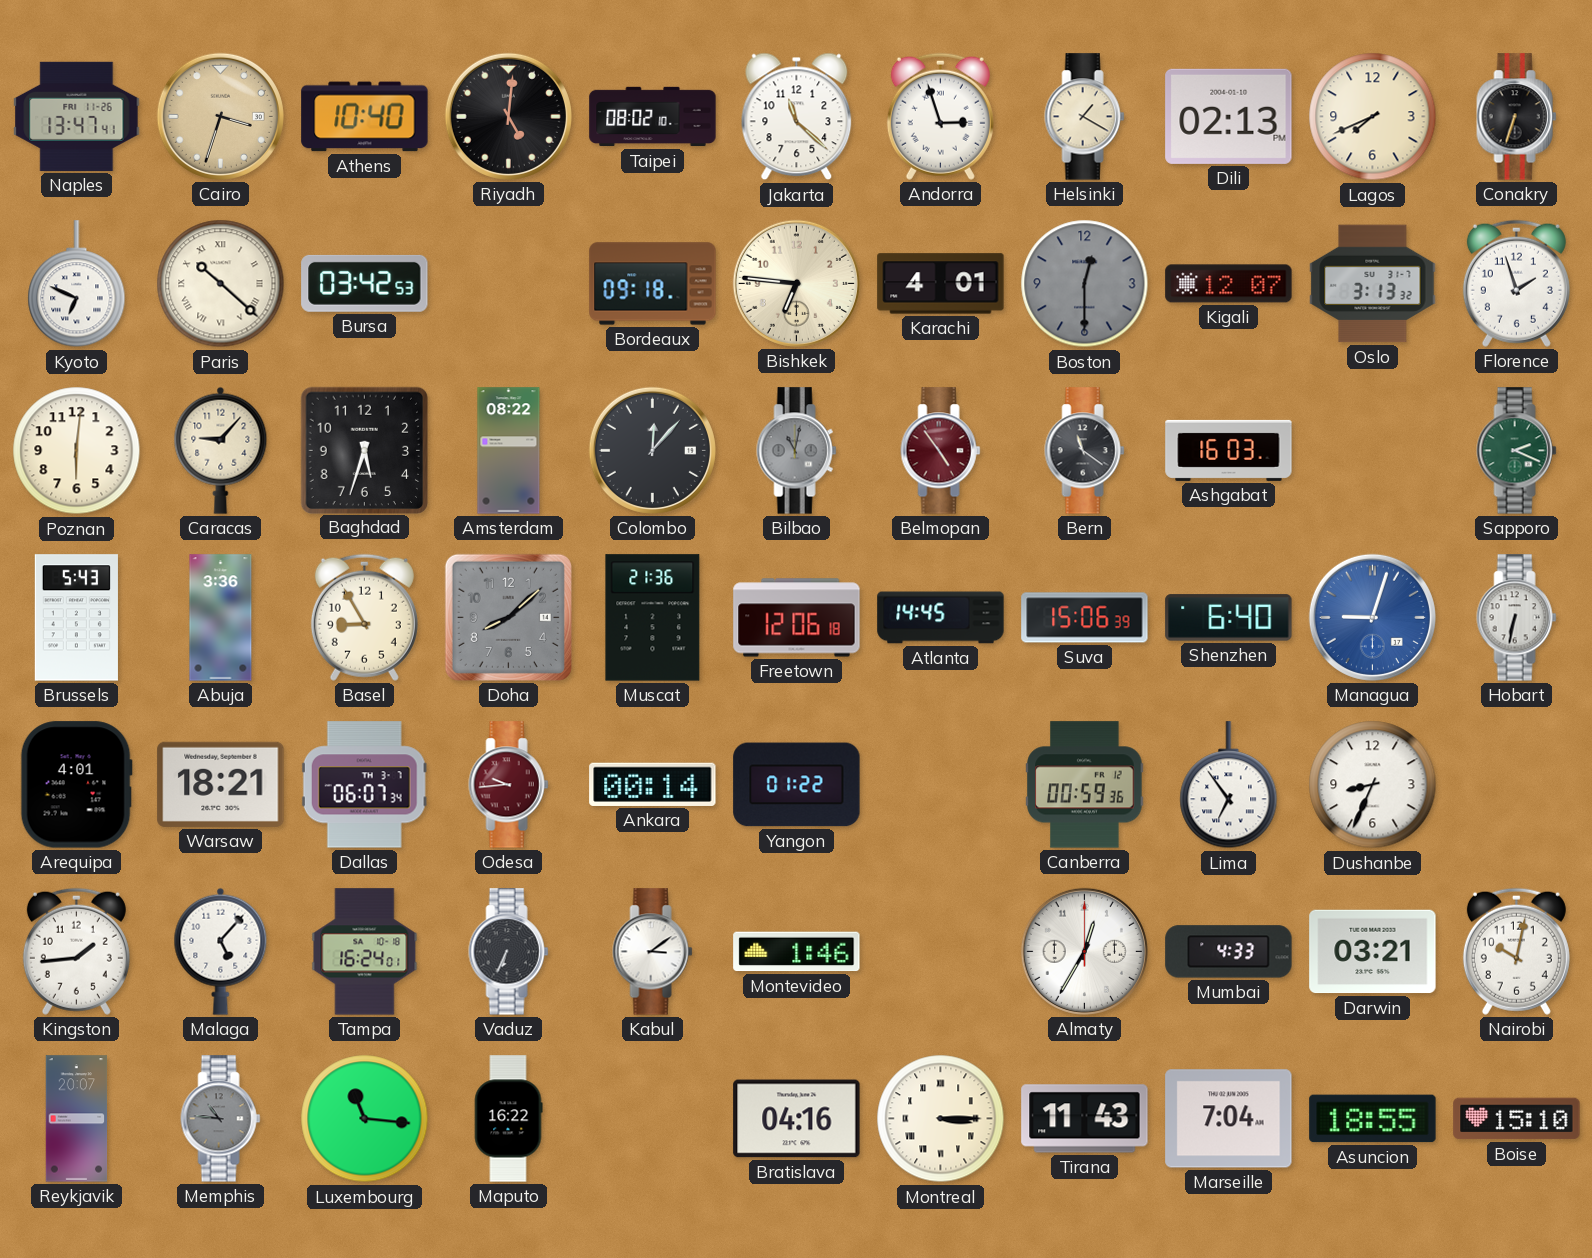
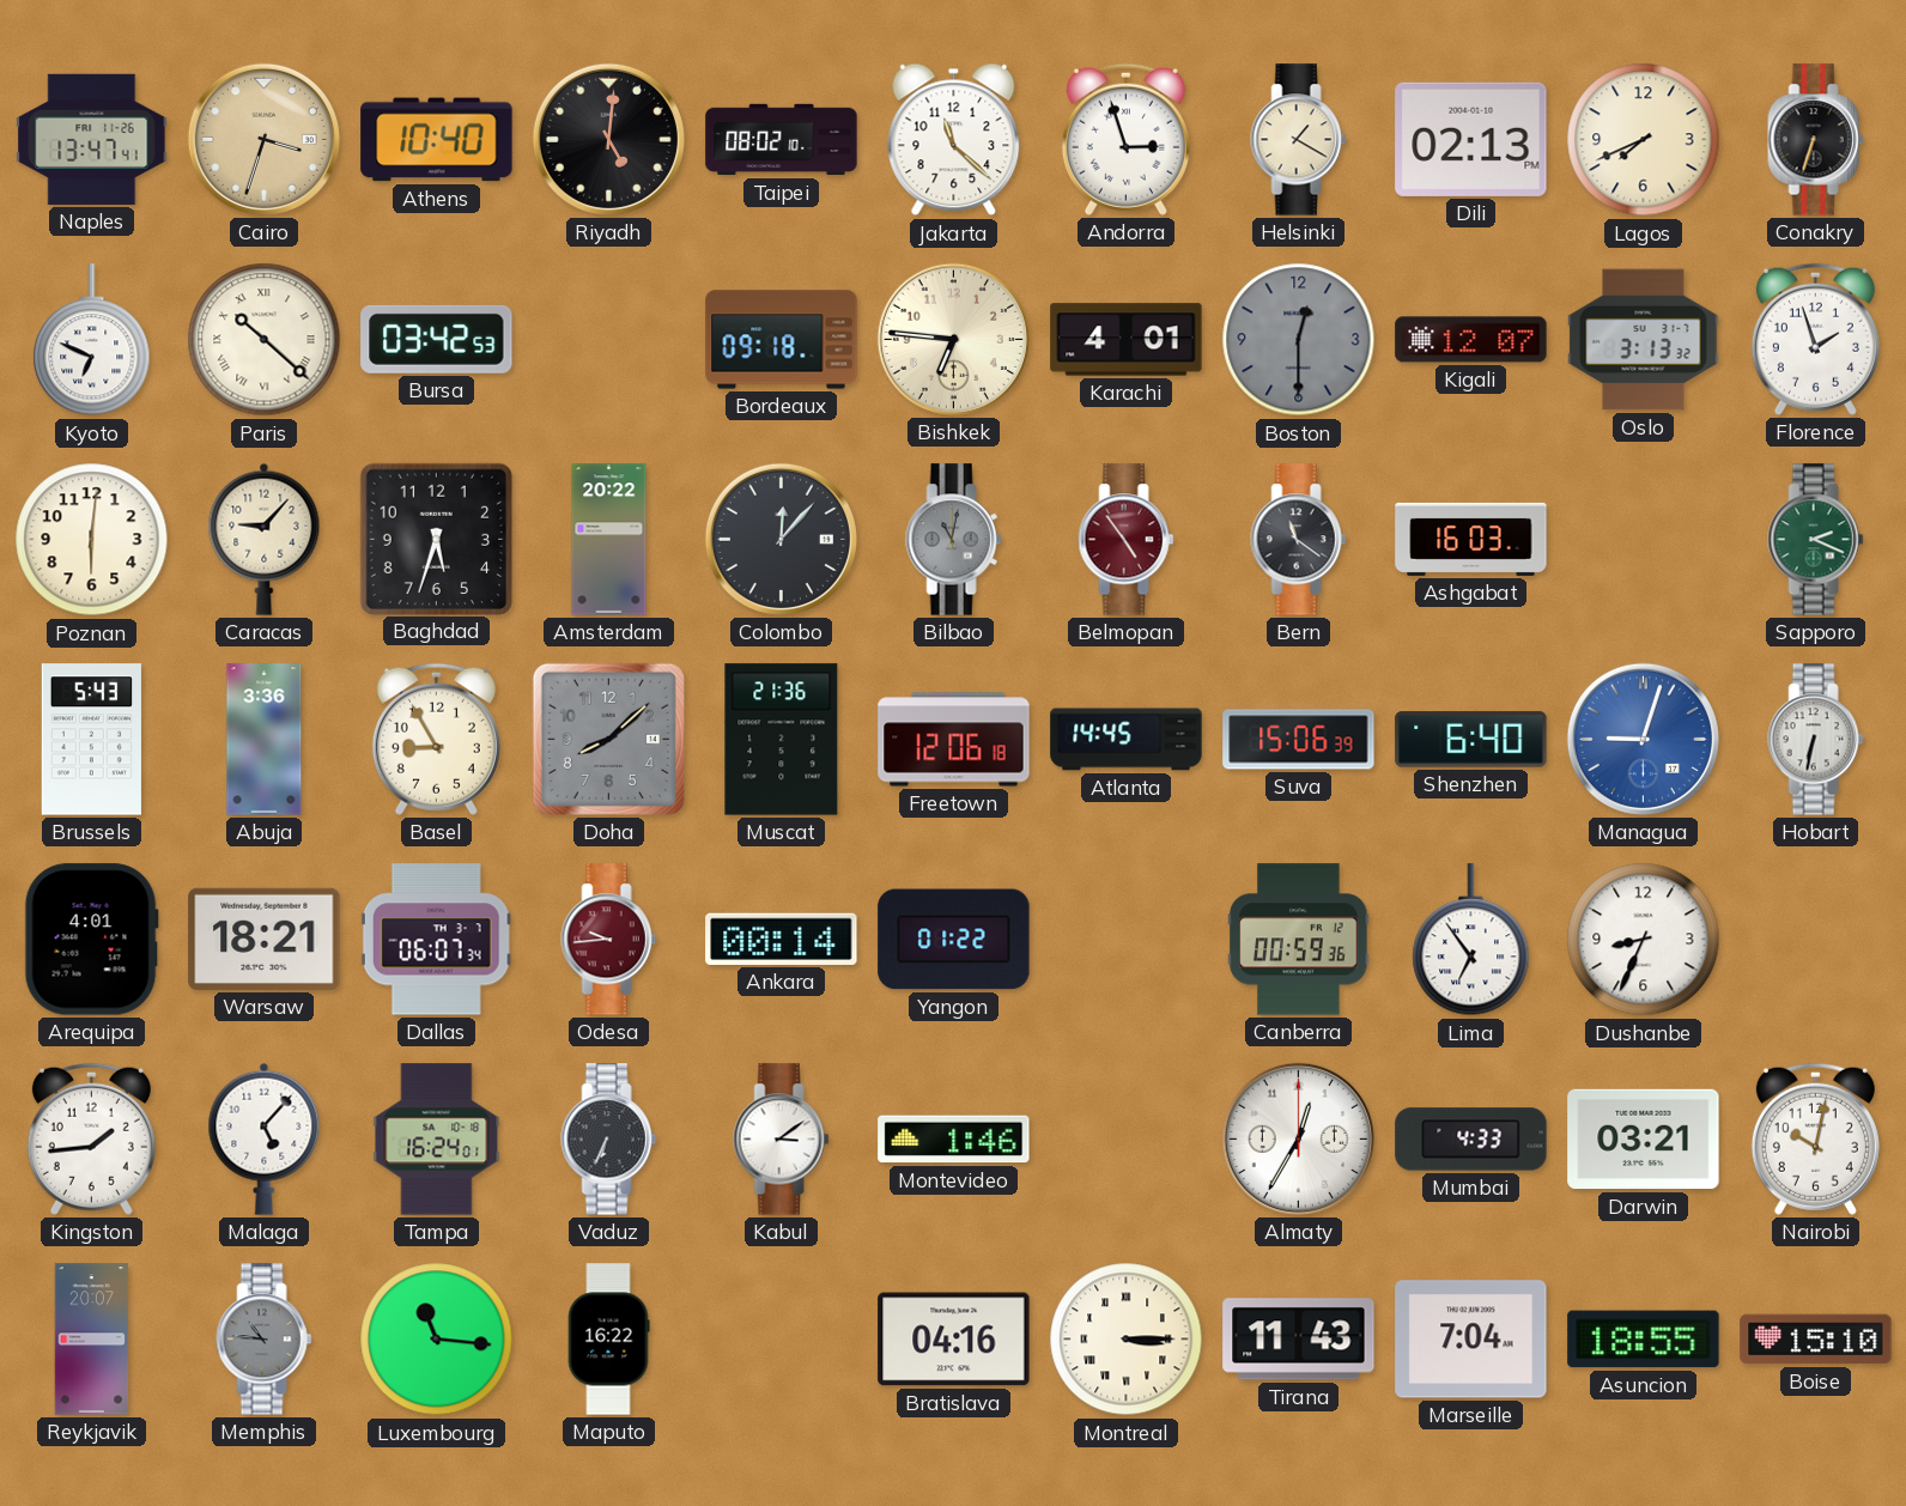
Amsterdam: 08:22 -> 20:22
